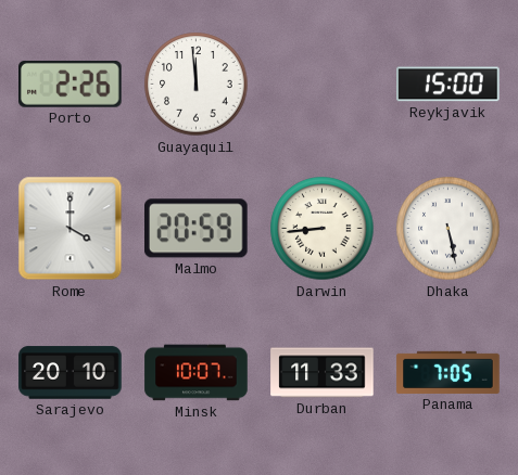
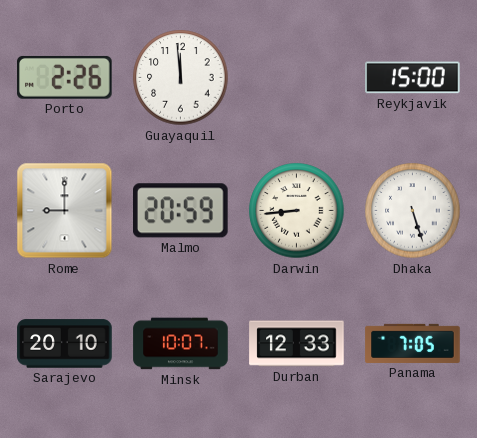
Rome: 4:00 -> 9:00
Dhaka: 5:28 -> 5:27
Durban: 11:33 -> 12:33
